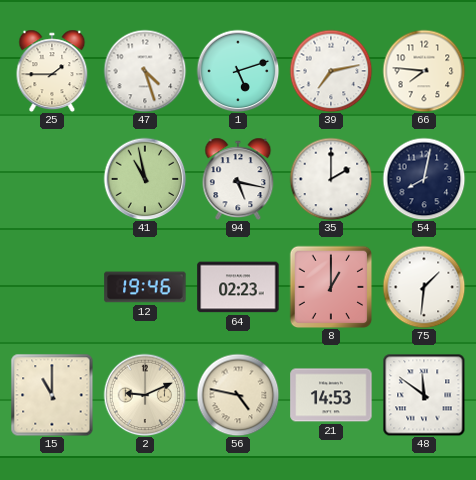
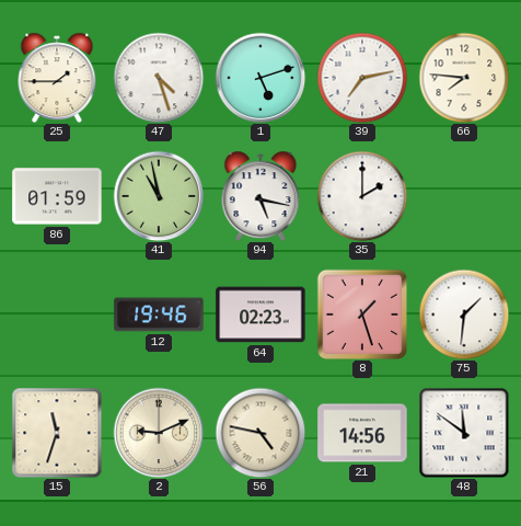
86: none -> 01:59
54: 8:02 -> none
8: 1:00 -> 1:27
15: 11:00 -> 11:33
21: 14:53 -> 14:56
